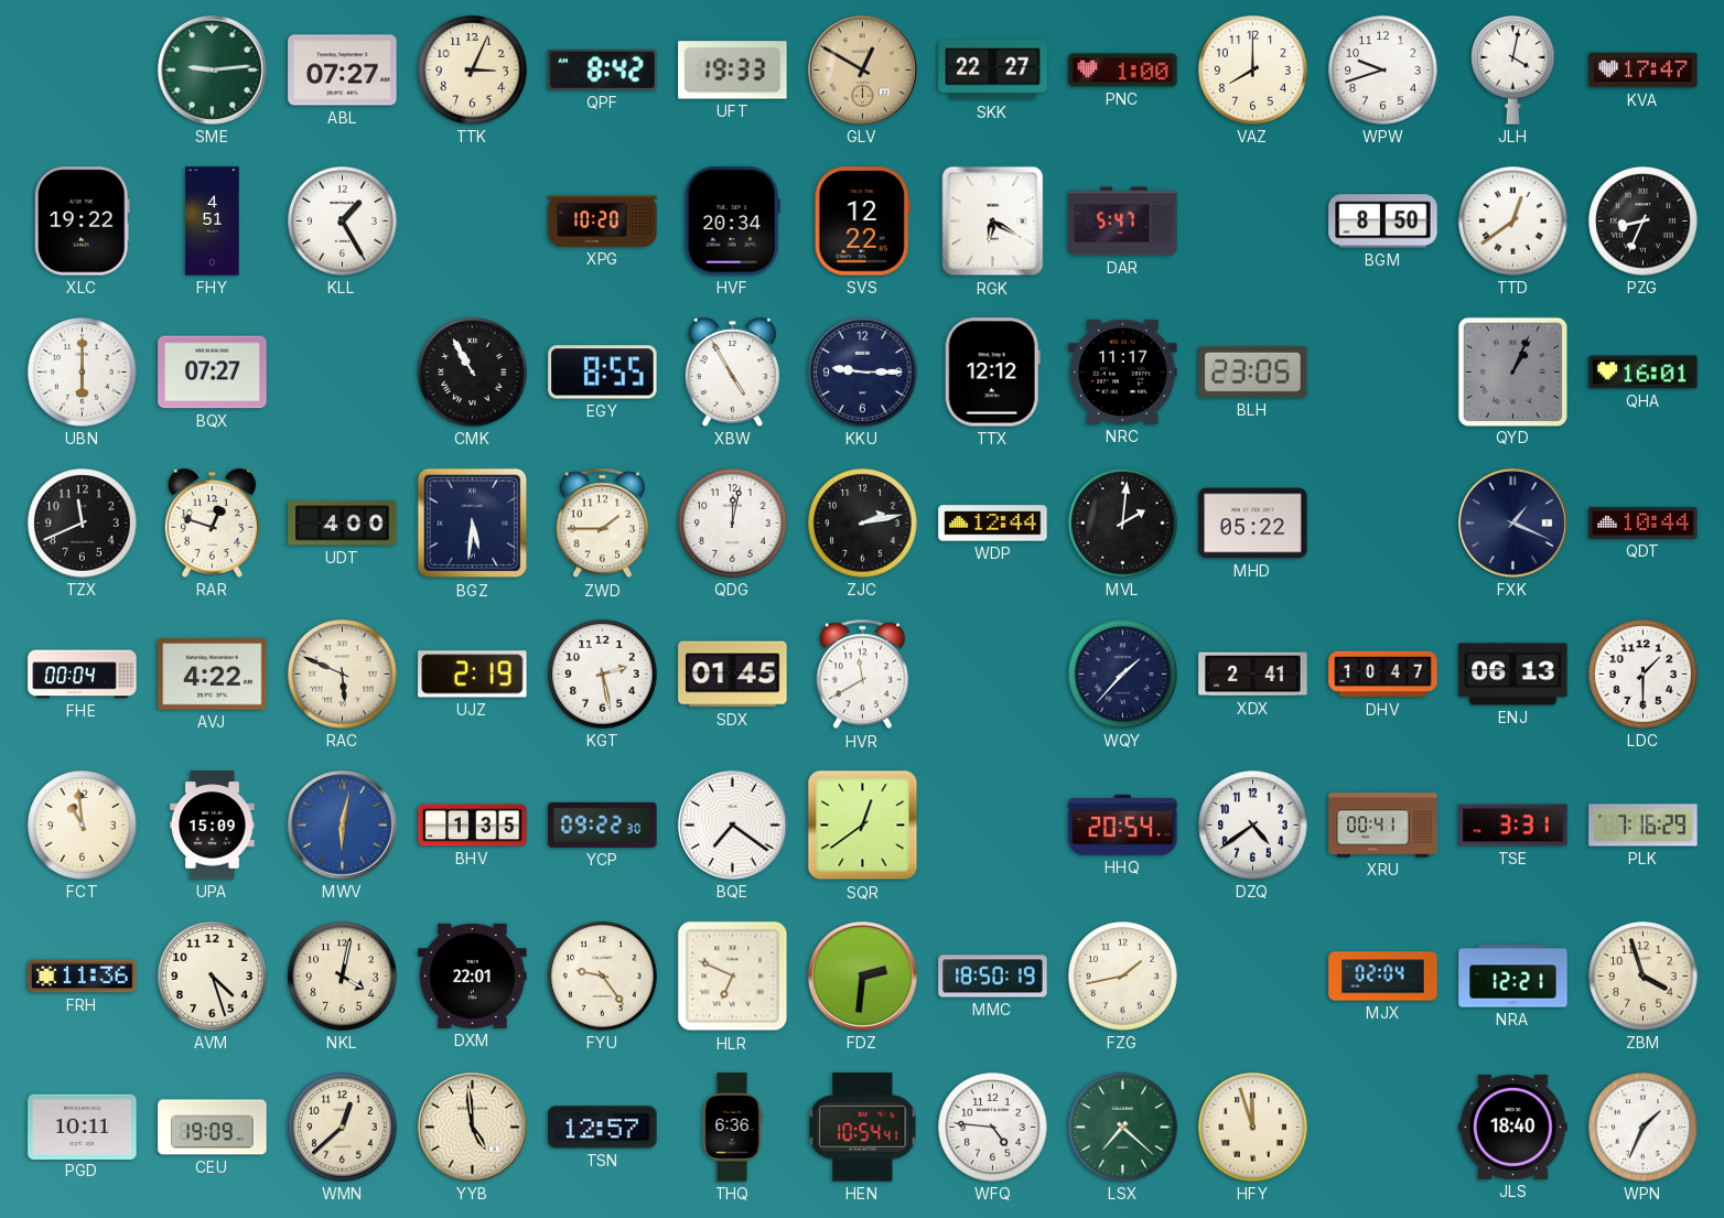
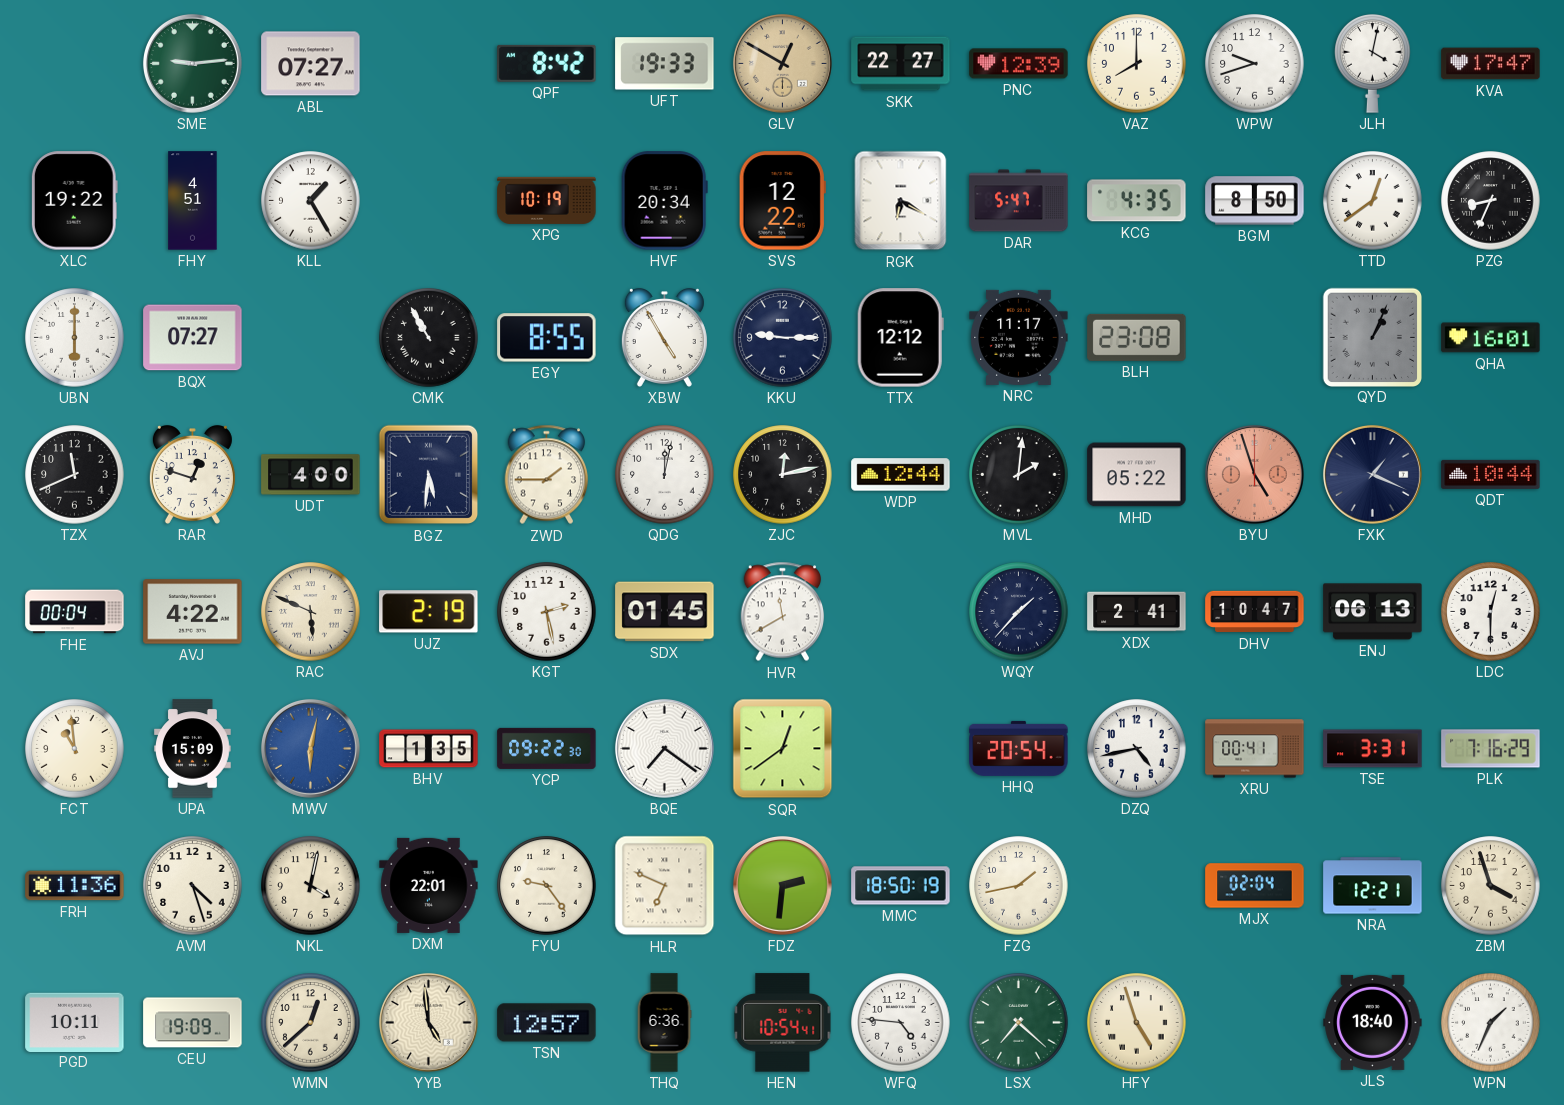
TTK: 3:04 -> none
PNC: 1:00 -> 12:39
XPG: 10:20 -> 10:19
KCG: none -> 4:35
BLH: 23:05 -> 23:08
ZJC: 2:13 -> 12:13
BYU: none -> 4:57
LDC: 1:30 -> 12:30
DZQ: 4:39 -> 4:43
HFY: 11:57 -> 4:57
